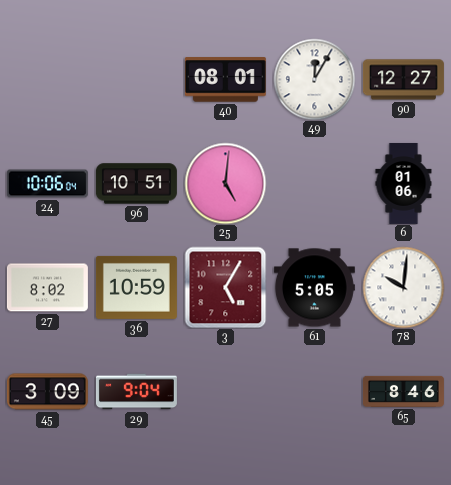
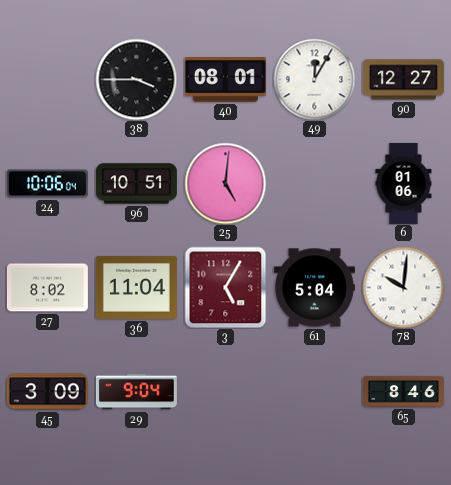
38: none -> 3:45
36: 10:59 -> 11:04
61: 5:05 -> 5:04
